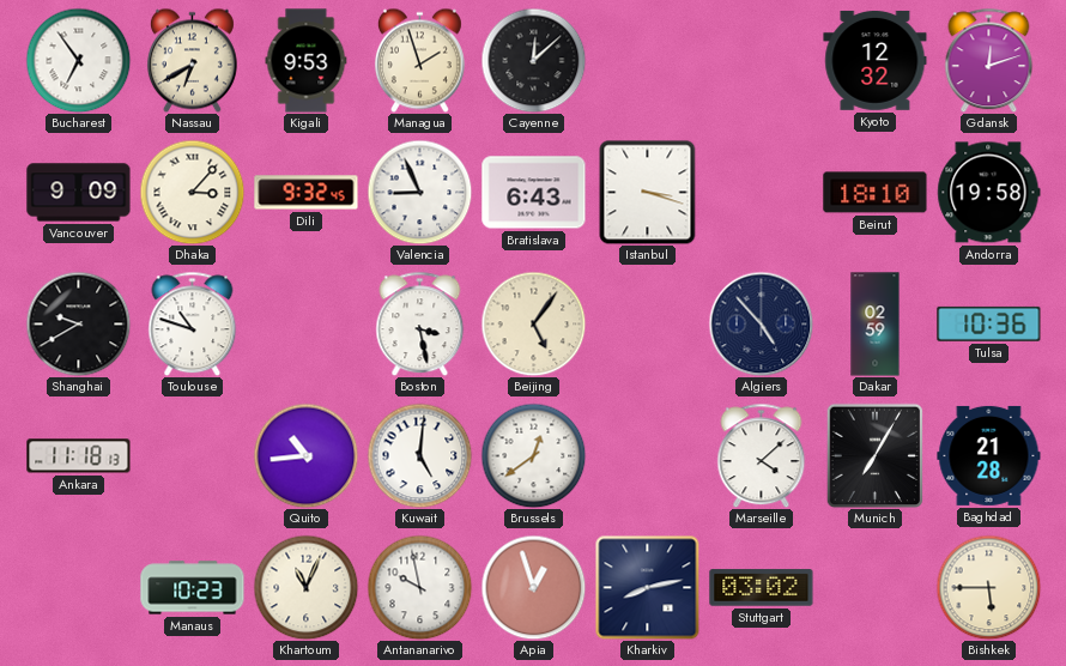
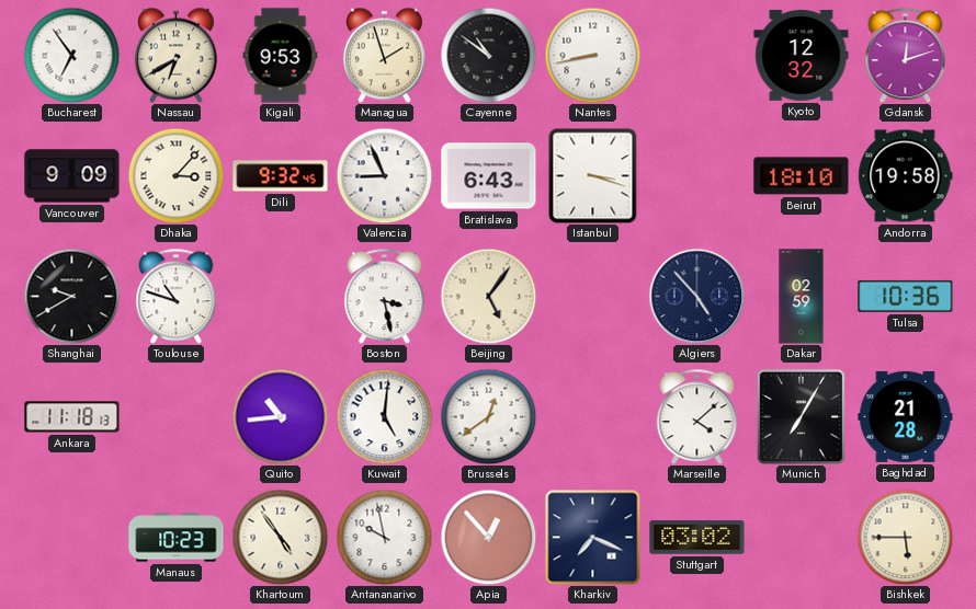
Cayenne: 12:08 -> 10:51
Nantes: none -> 8:43
Khartoum: 11:04 -> 4:54
Apia: 12:57 -> 12:53
Kharkiv: 8:13 -> 7:19
